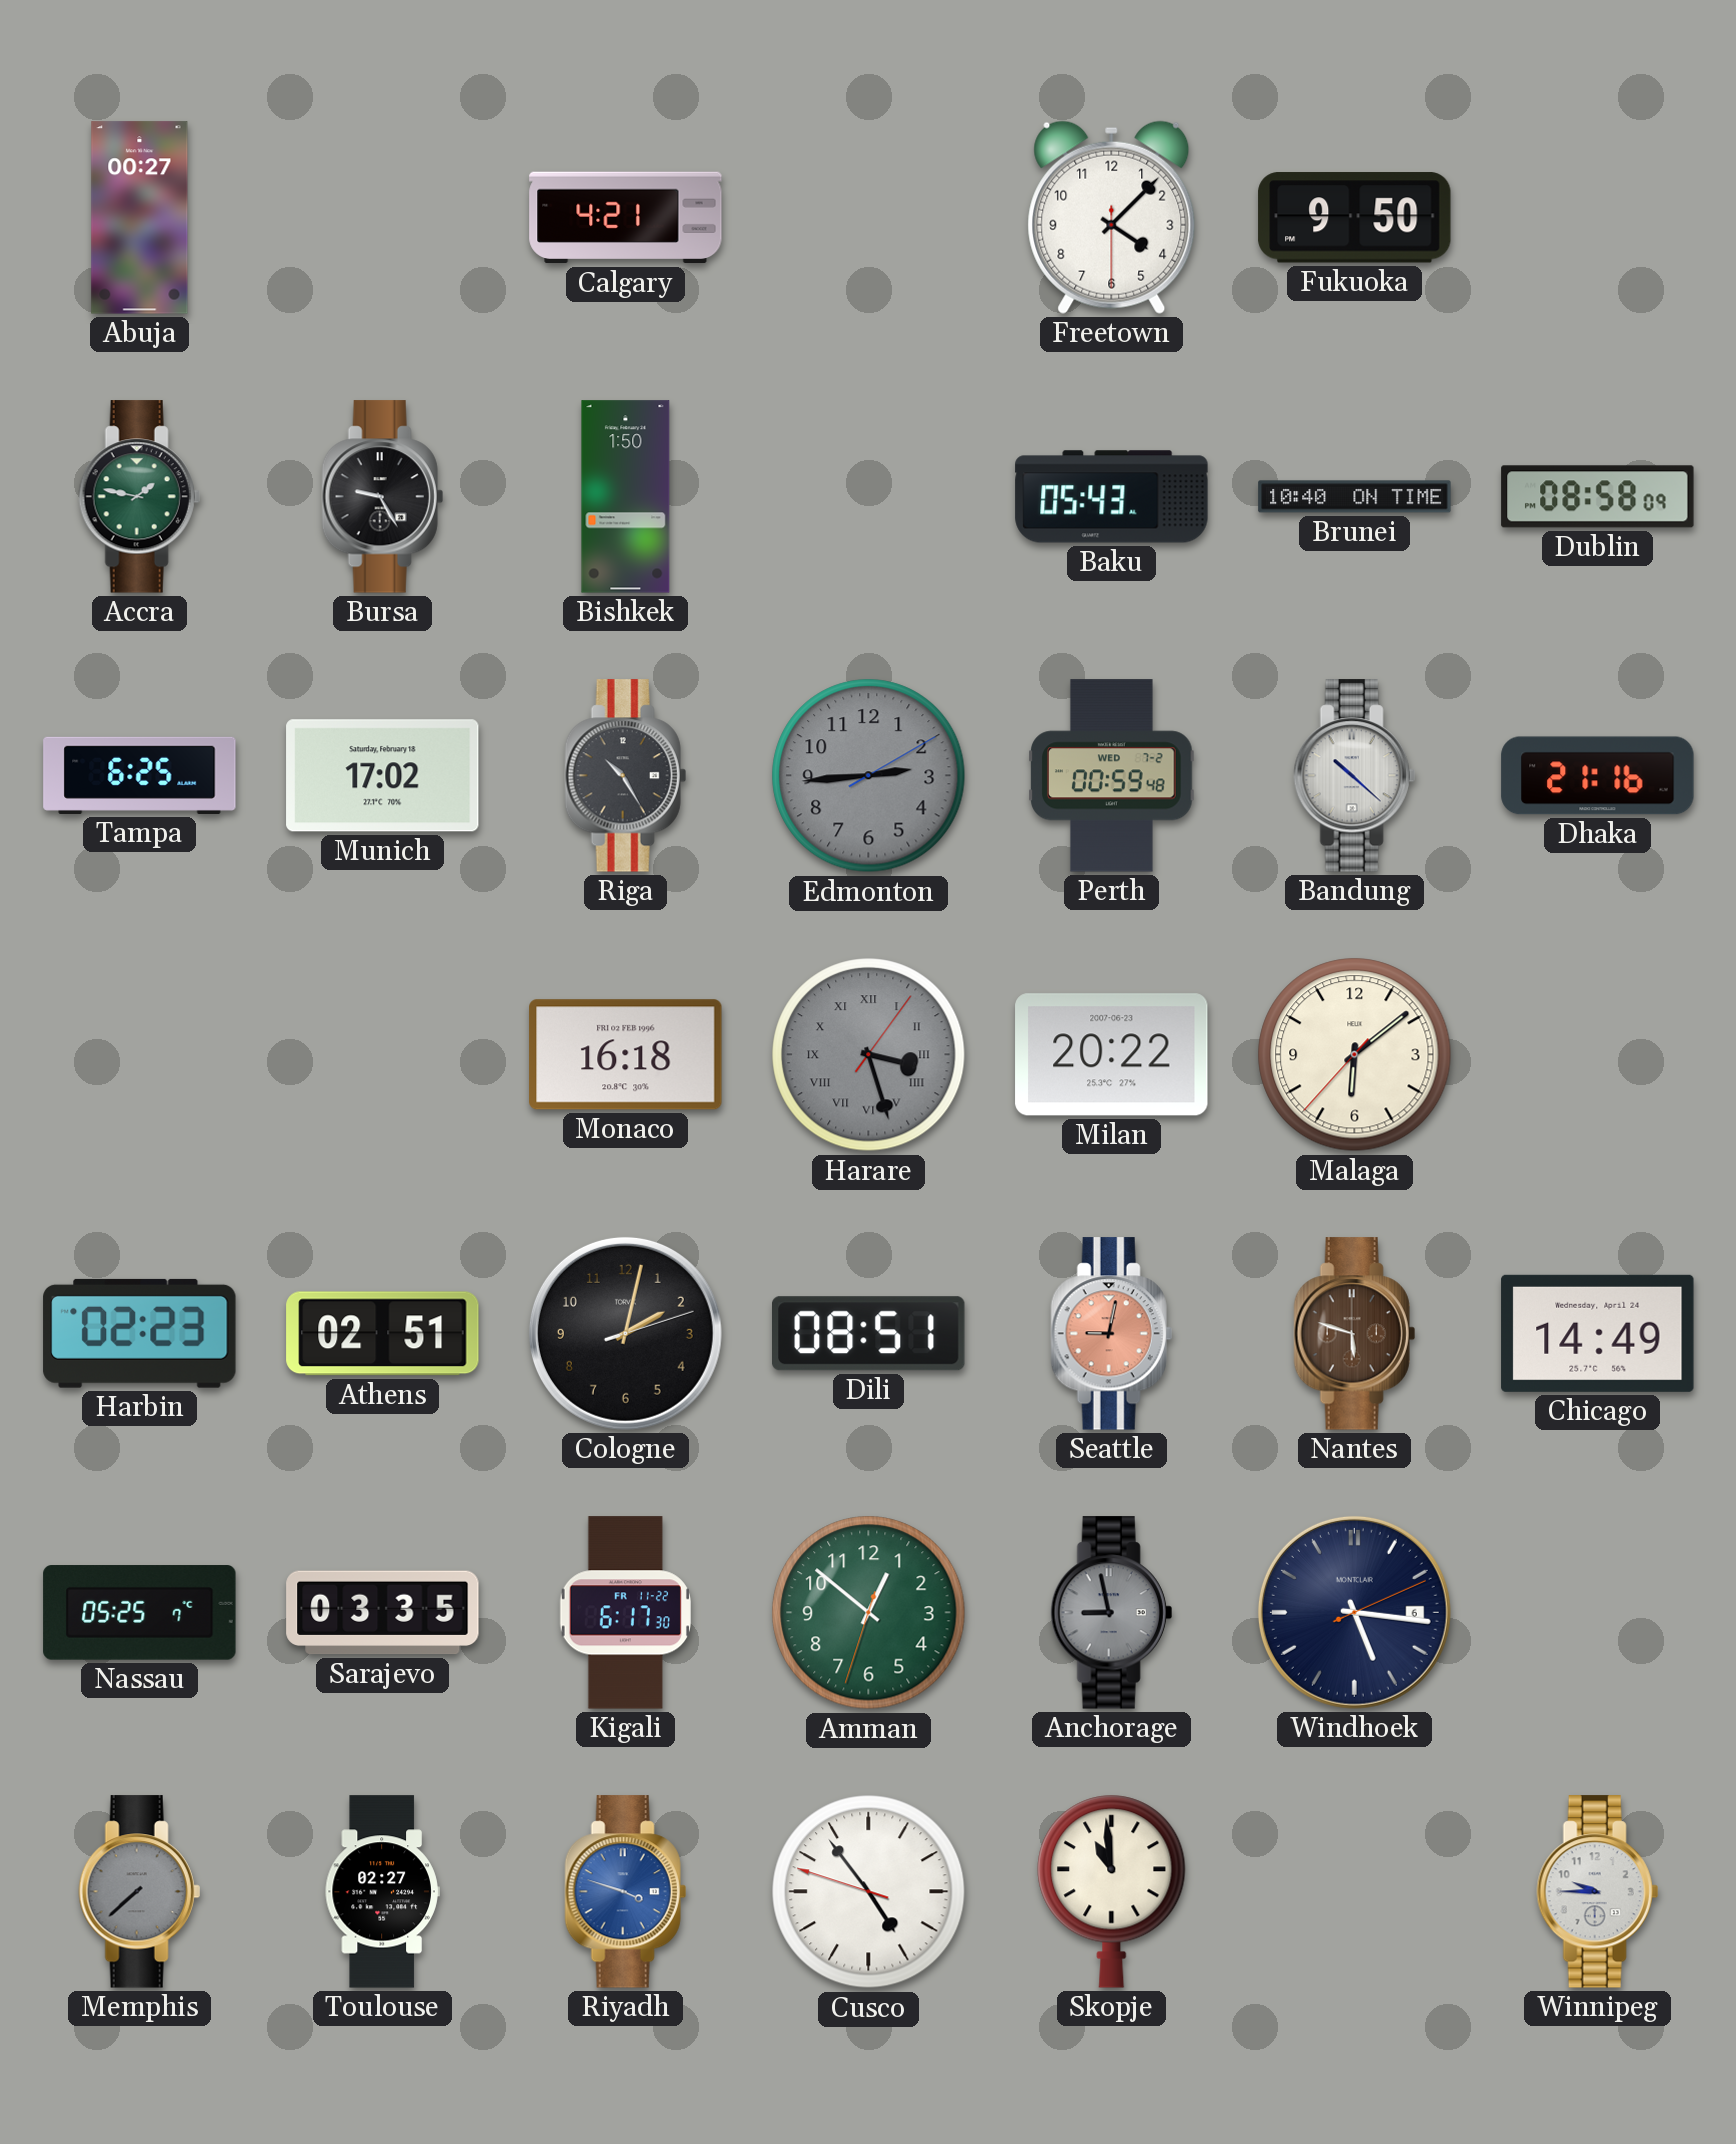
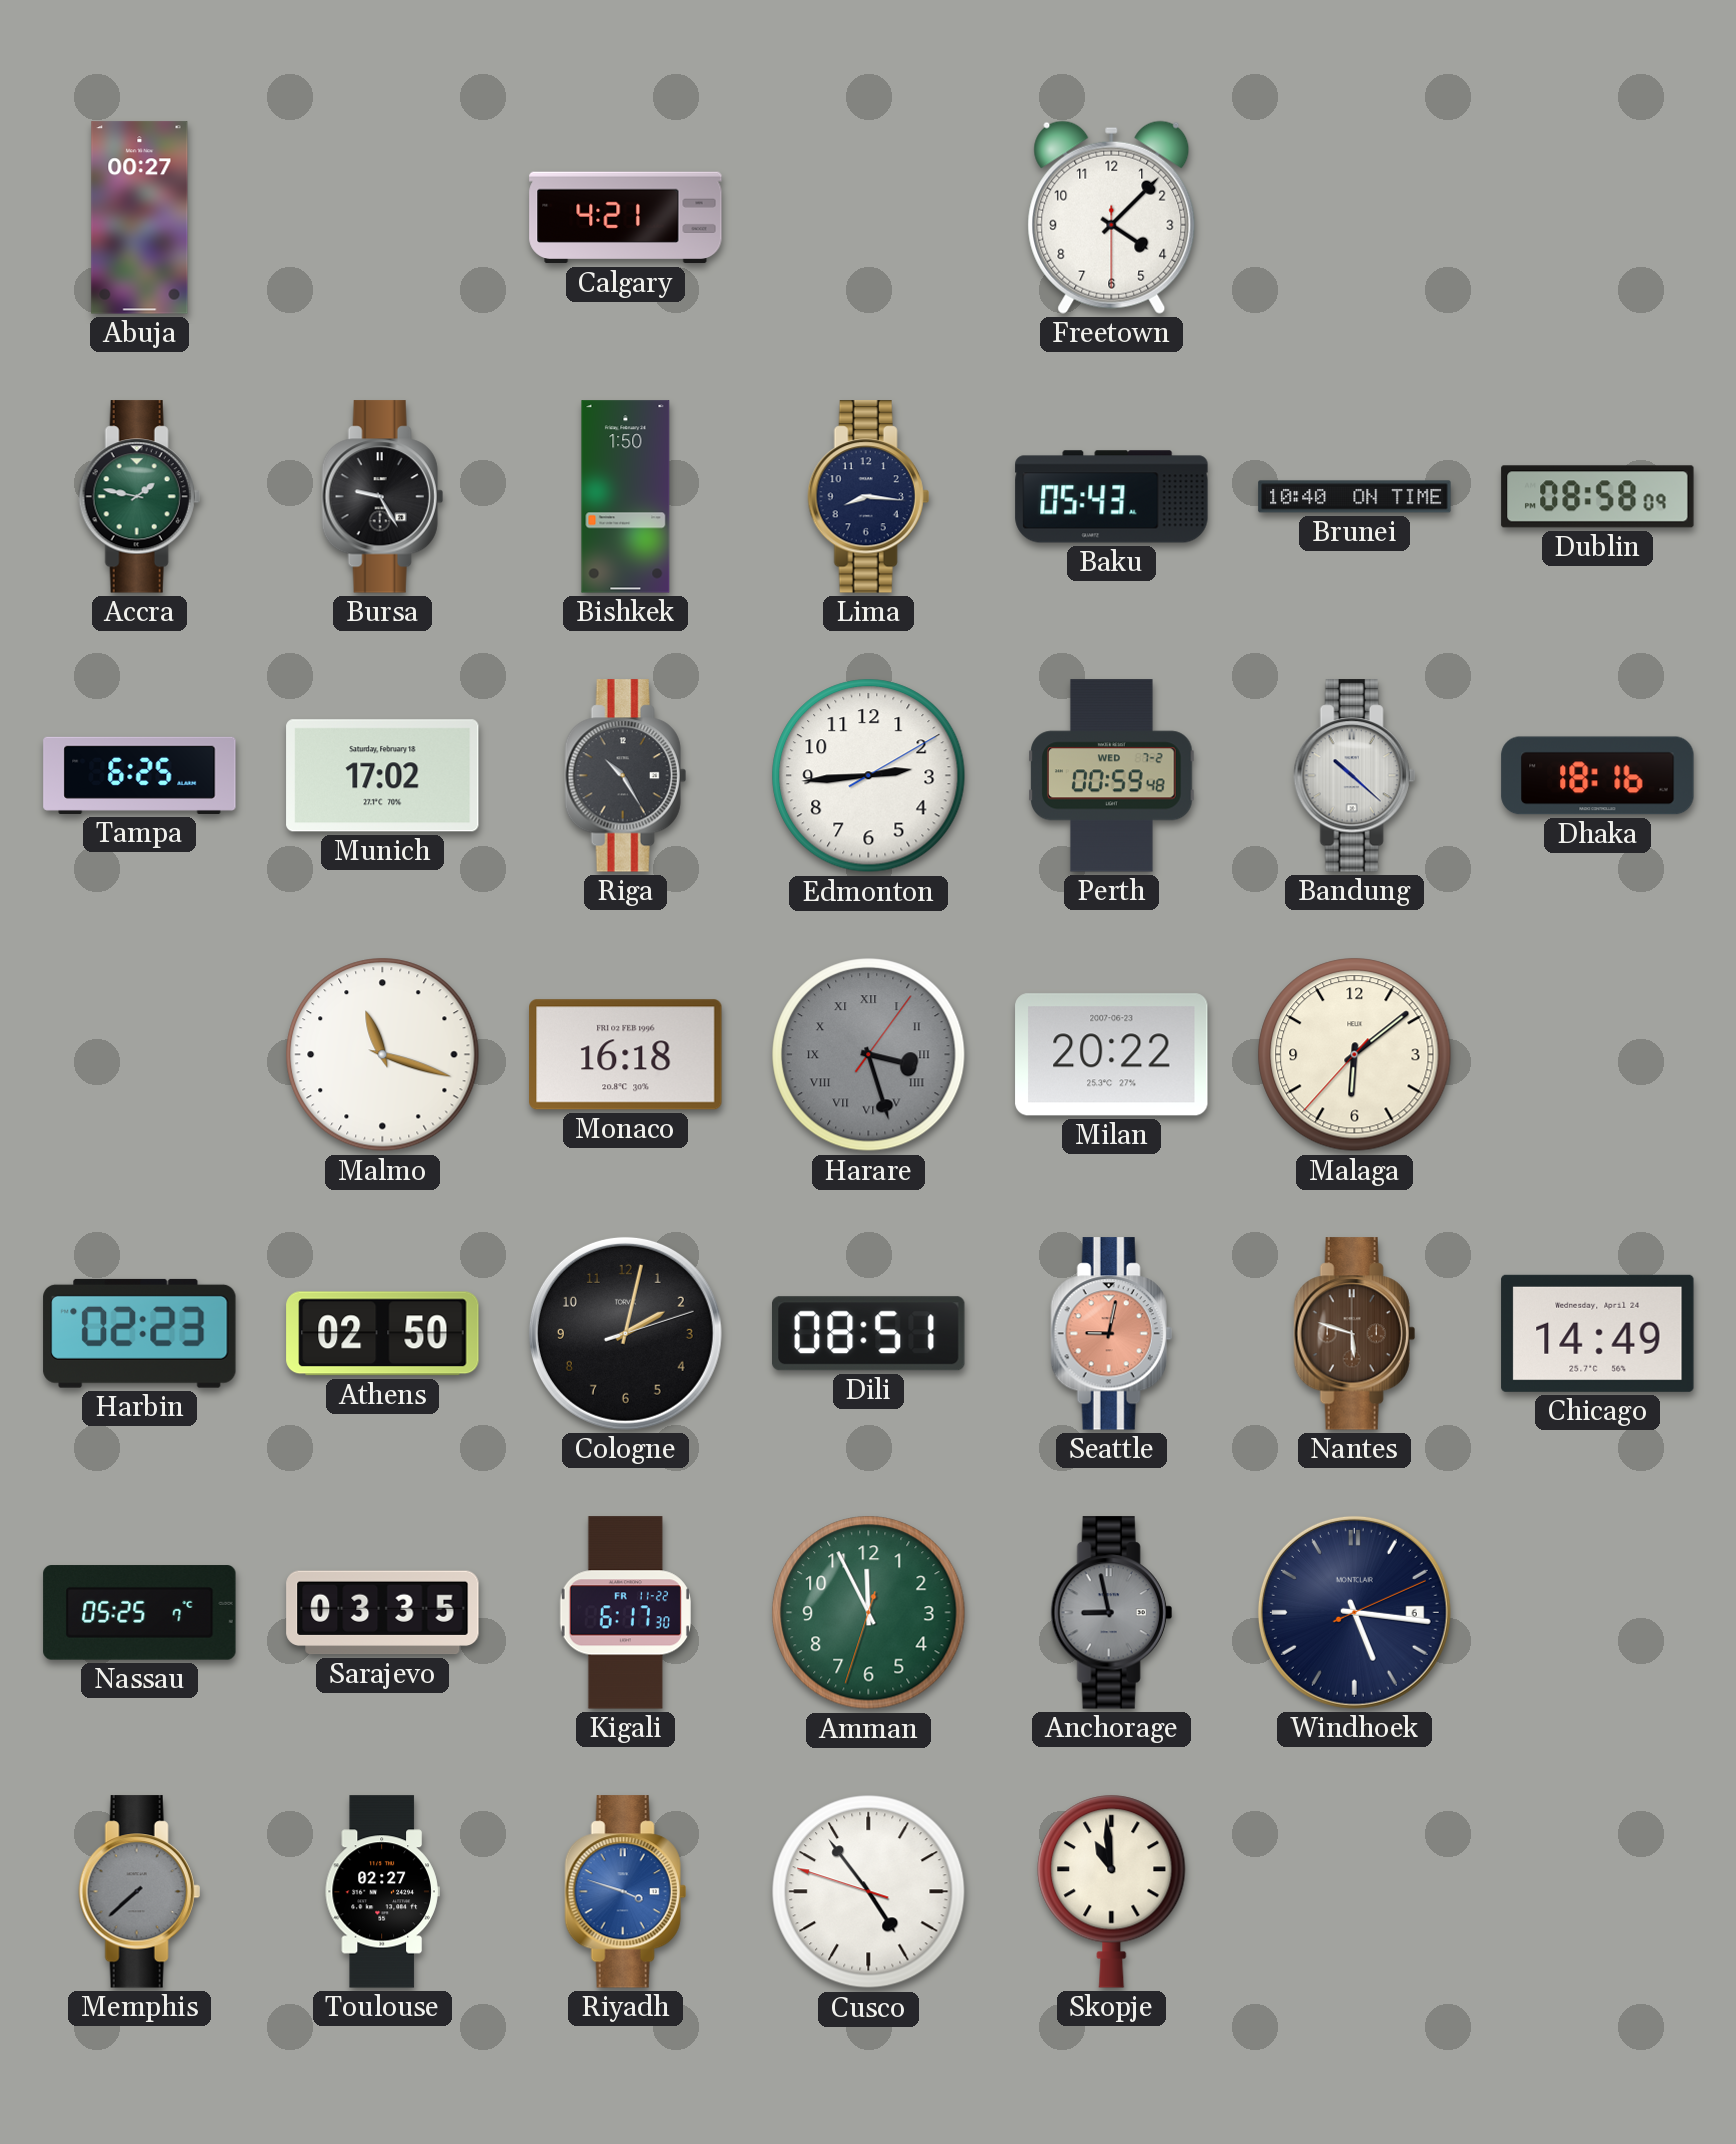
Fukuoka: 9:50 -> none
Lima: none -> 8:16
Edmonton dial: grey -> white
Dhaka: 21:16 -> 18:16
Malmo: none -> 11:18
Athens: 02:51 -> 02:50
Amman: 12:51 -> 11:55
Winnipeg: 9:45 -> none
